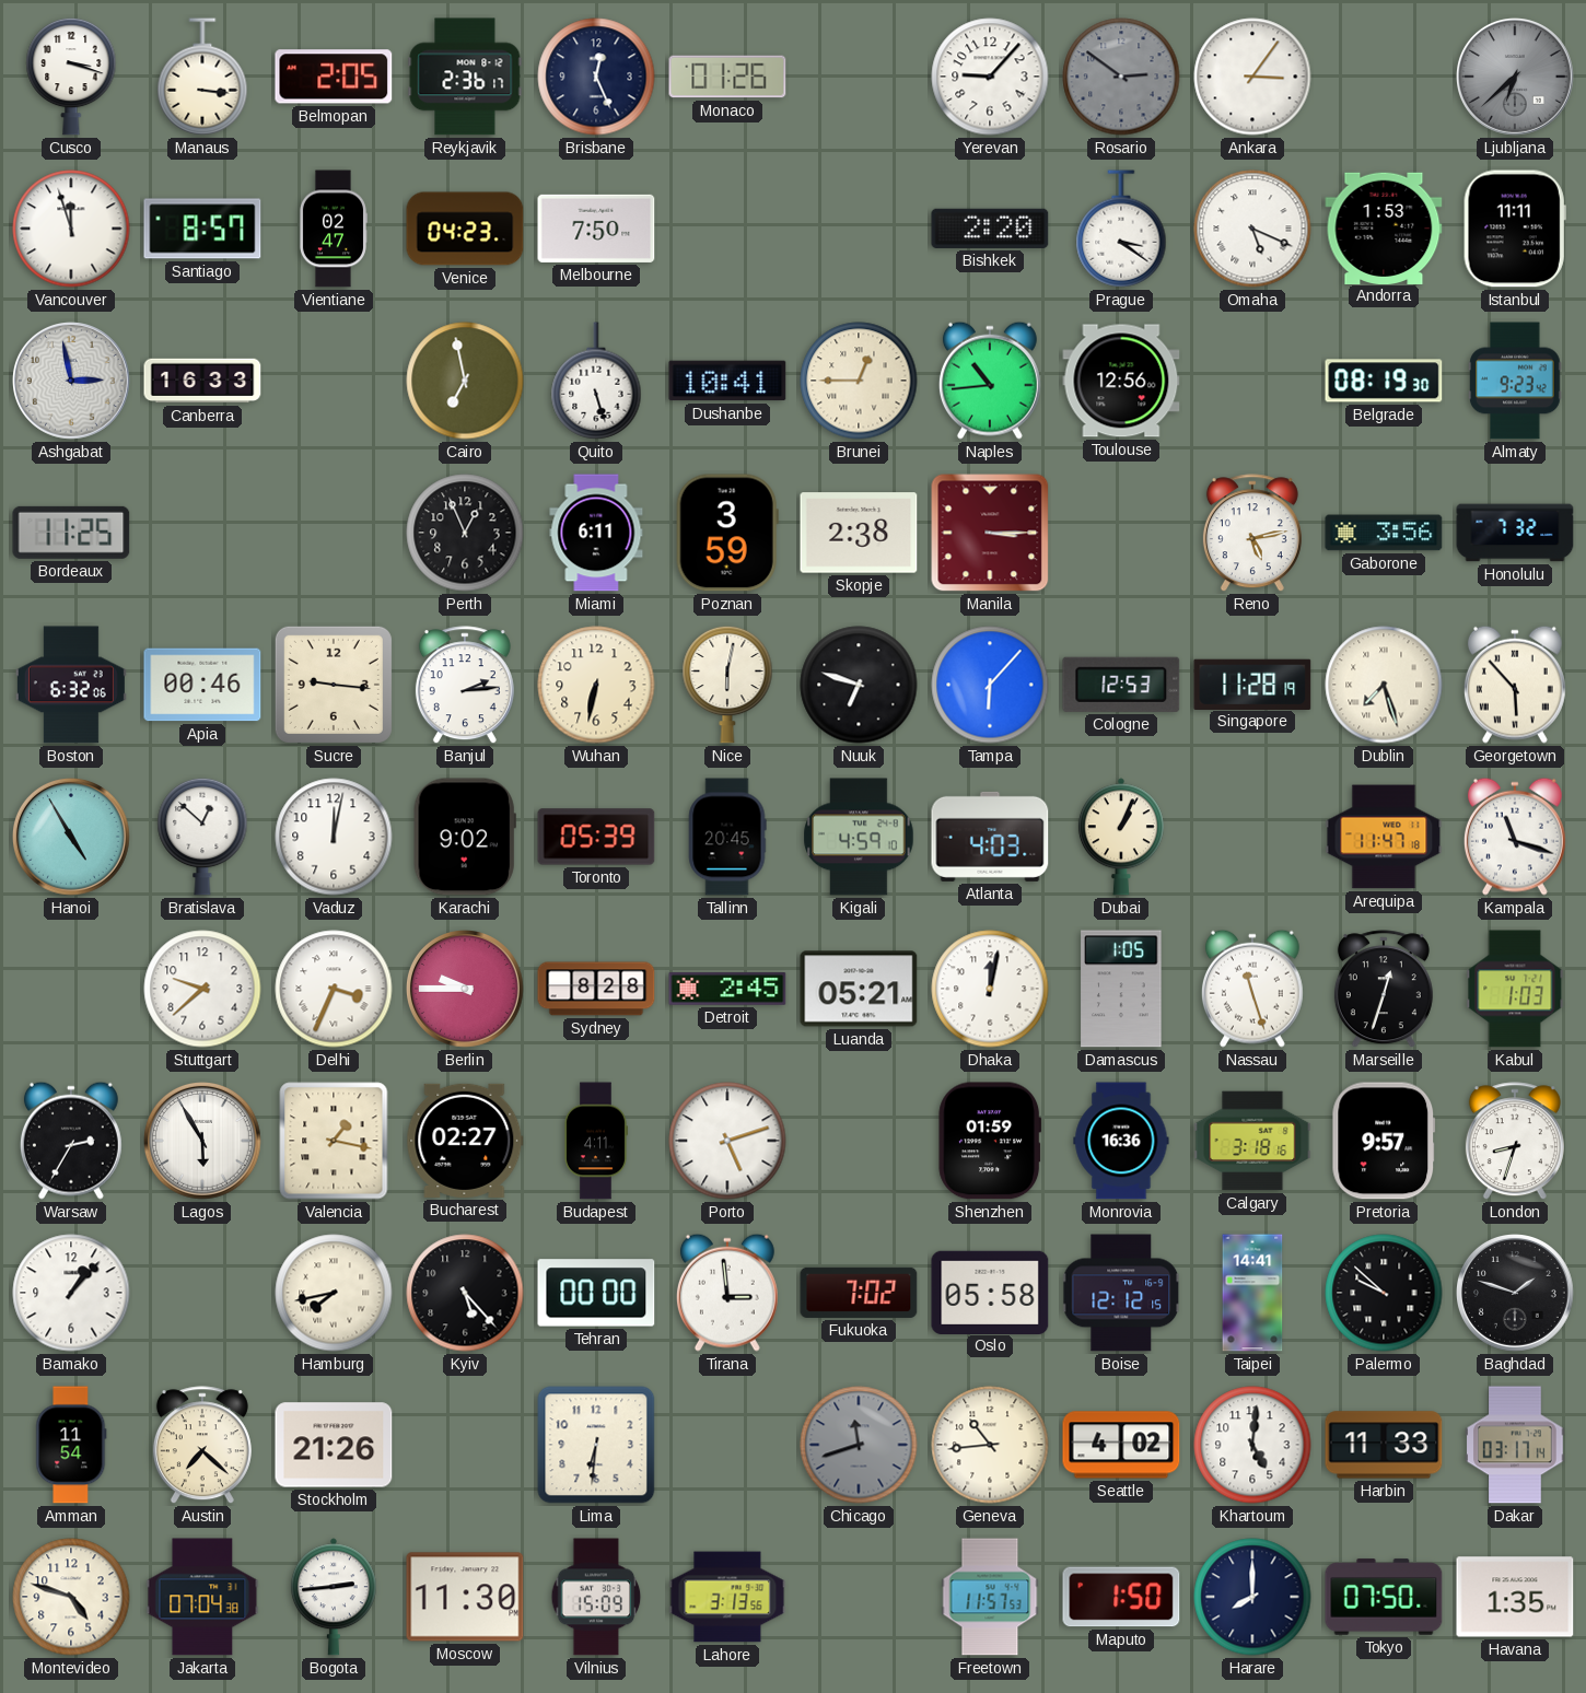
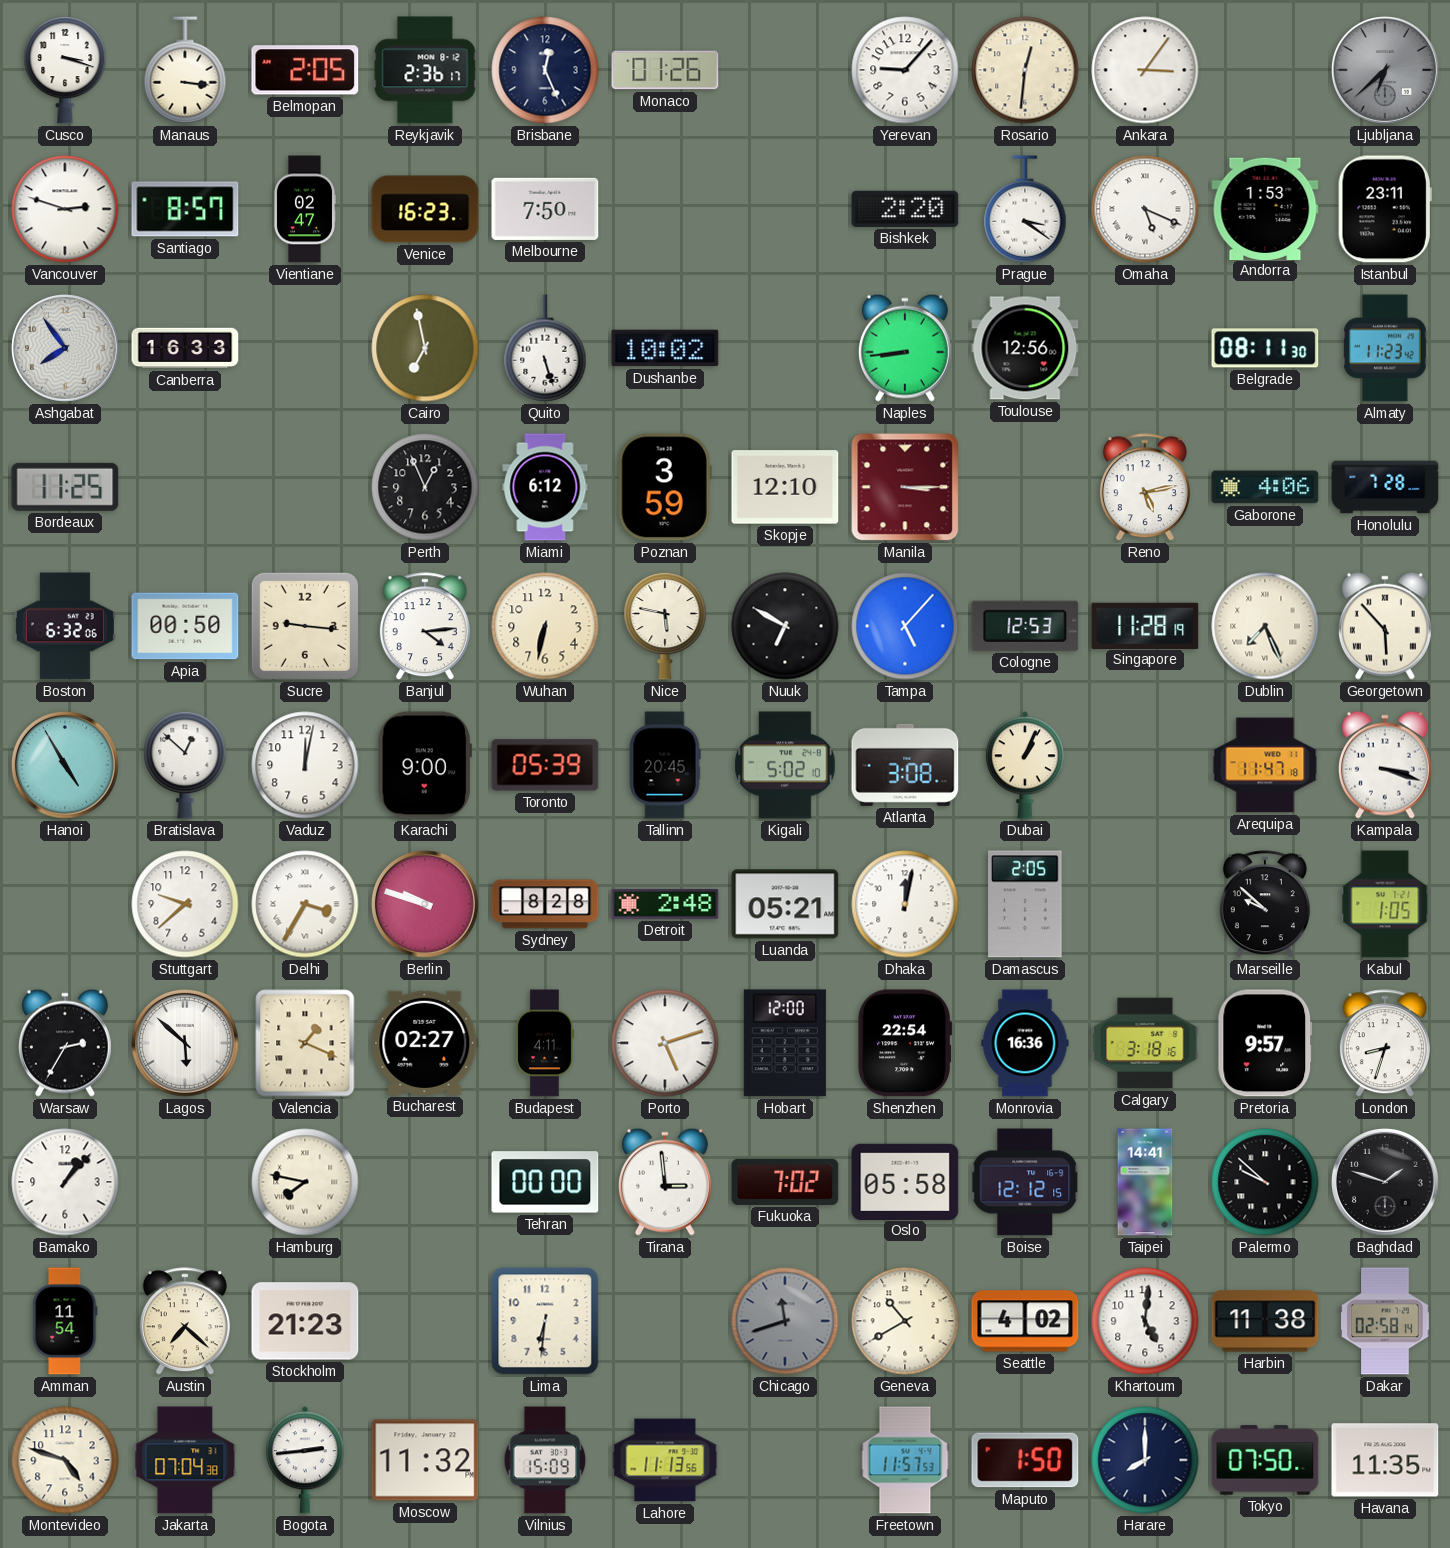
Rosario: 2:51 -> 12:31
Rosario dial: grey -> cream
Vancouver: 11:57 -> 2:48
Venice: 04:23 -> 16:23
Istanbul: 11:11 -> 23:11
Ashgabat: 2:58 -> 7:54
Dushanbe: 10:41 -> 10:02
Brunei: 12:45 -> none
Naples: 10:44 -> 8:44
Belgrade: 08:19 -> 08:11
Almaty: 9:23 -> 11:23
Miami: 6:11 -> 6:12
Skopje: 2:38 -> 12:10
Gaborone: 3:56 -> 4:06
Honolulu: 7:32 -> 7:28
Apia: 00:46 -> 00:50
Banjul: 2:14 -> 4:14
Nice: 6:02 -> 5:47
Nuuk: 6:48 -> 6:50
Tampa: 6:07 -> 5:07
Dublin: 7:27 -> 7:26
Karachi: 9:02 -> 9:00
Kigali: 4:59 -> 5:02
Atlanta: 4:03 -> 3:08
Kampala: 11:18 -> 3:18
Delhi: 3:34 -> 3:35
Berlin: 9:45 -> 9:48
Detroit: 2:45 -> 2:48
Damascus: 1:05 -> 2:05
Nassau: 11:27 -> none
Marseille: 12:33 -> 9:52
Kabul: 1:03 -> 1:05
Lagos: 5:55 -> 5:52
Valencia: 1:17 -> 1:19
Hobart: none -> 12:00
Shenzhen: 01:59 -> 22:54
Hamburg: 7:43 -> 7:47
Kyiv: 5:23 -> none
Stockholm: 21:26 -> 21:23
Geneva: 10:44 -> 10:40
Harbin: 11:33 -> 11:38
Dakar: 03:17 -> 02:58
Moscow: 11:30 -> 11:32
Lahore: 3:13 -> 11:13
Havana: 1:35 -> 11:35
